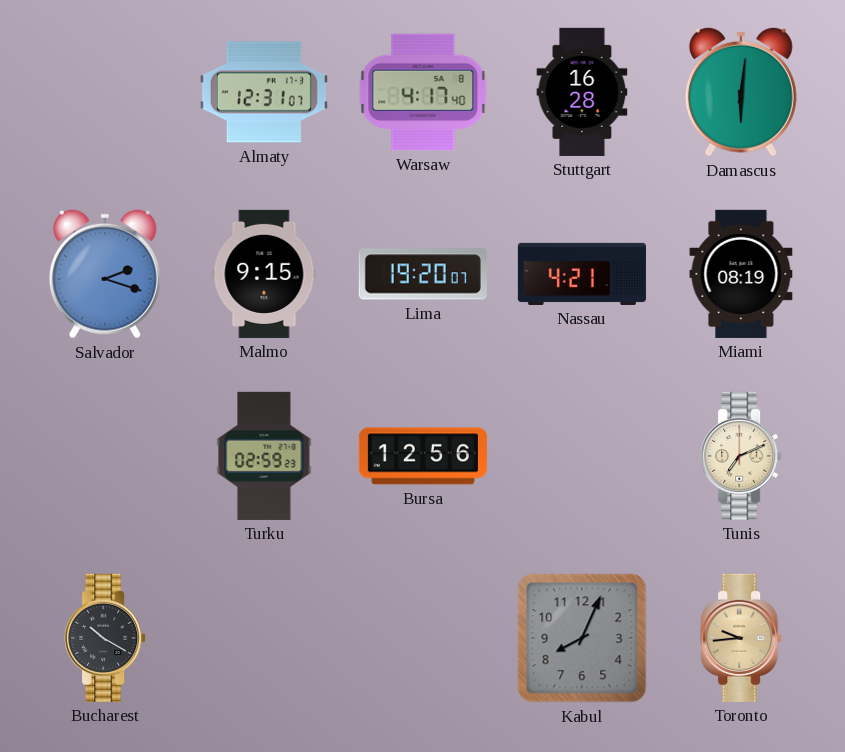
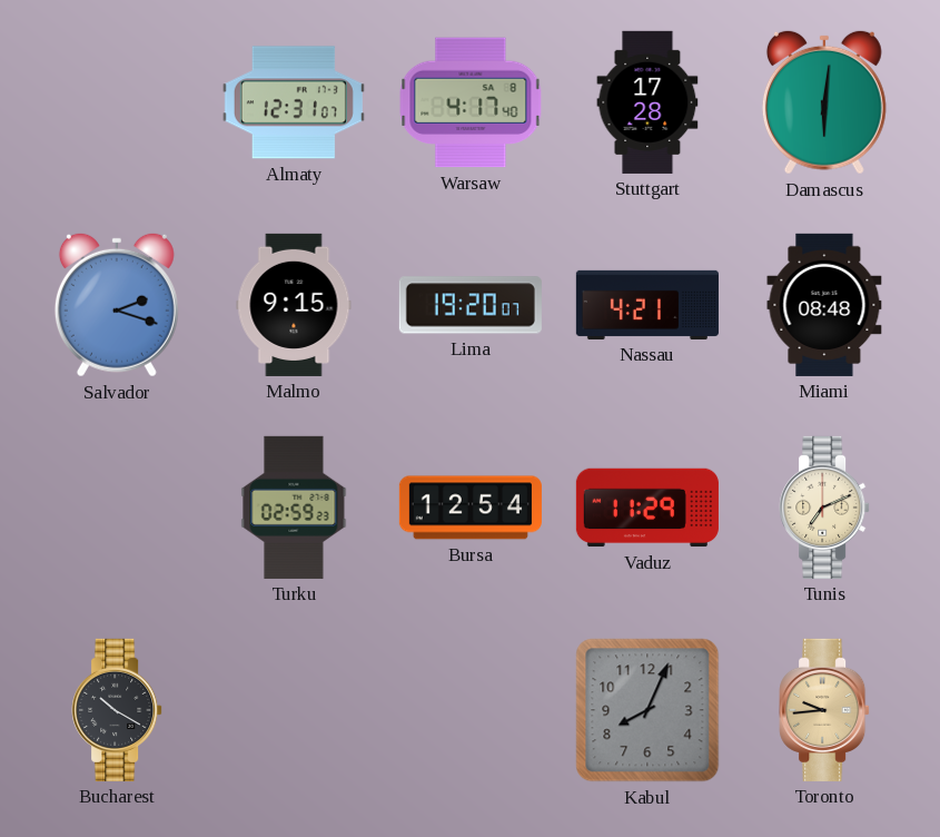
Stuttgart: 16:28 -> 17:28
Miami: 08:19 -> 08:48
Bursa: 12:56 -> 12:54
Vaduz: none -> 11:29
